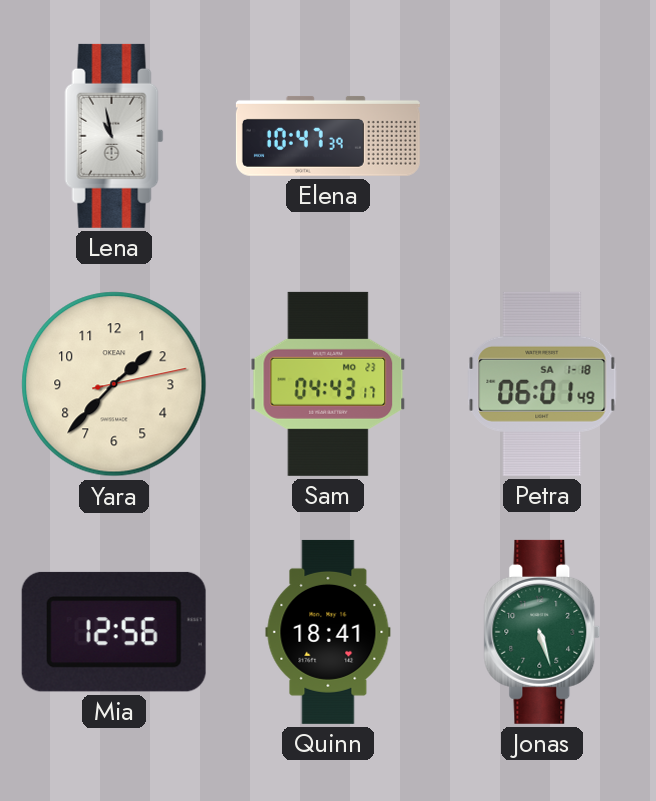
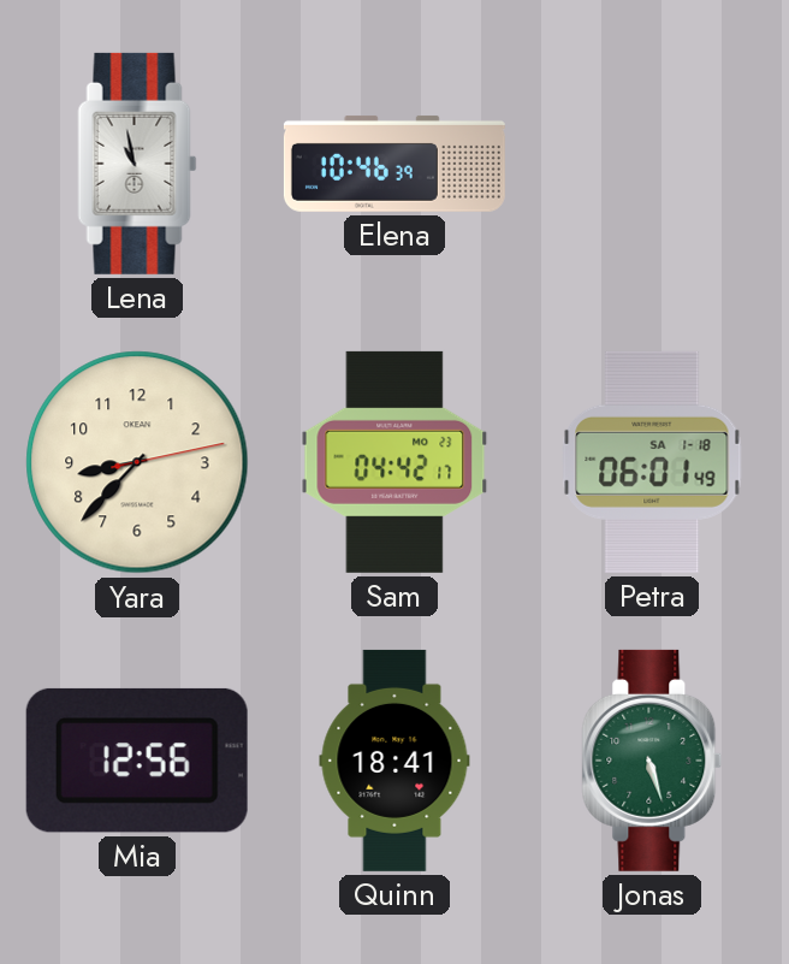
Elena: 10:47 -> 10:46
Yara: 1:37 -> 8:37
Sam: 04:43 -> 04:42
